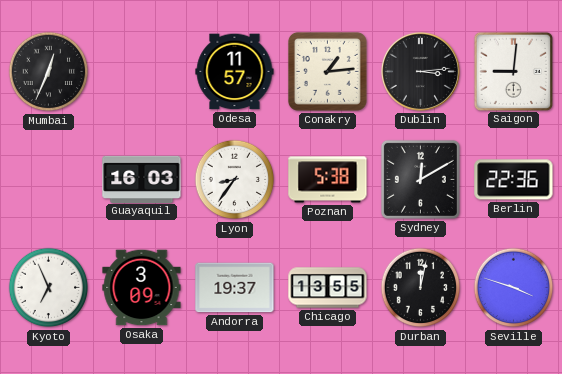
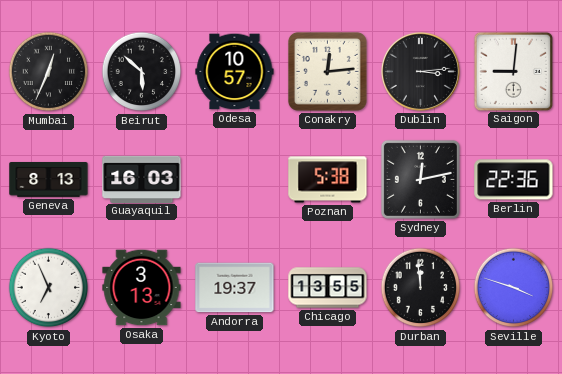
Beirut: none -> 5:52
Odesa: 11:57 -> 10:57
Conakry: 1:14 -> 12:14
Geneva: none -> 8:13
Lyon: 8:36 -> none
Sydney: 12:10 -> 12:13
Osaka: 3:09 -> 3:13
Durban: 12:02 -> 11:59
